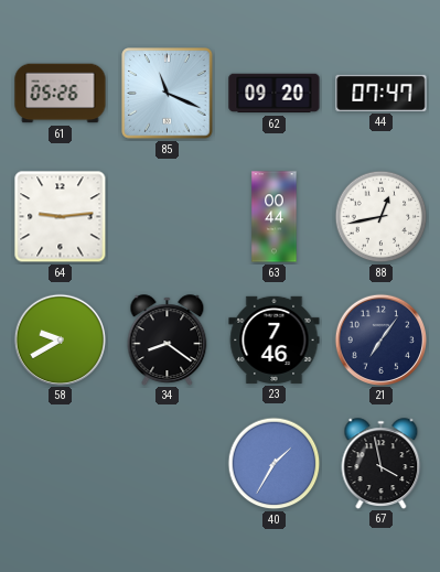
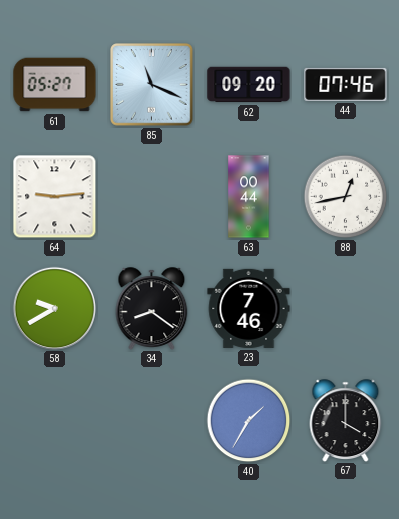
61: 05:26 -> 05:27
44: 07:47 -> 07:46
21: 7:06 -> none
67: 3:58 -> 4:00
